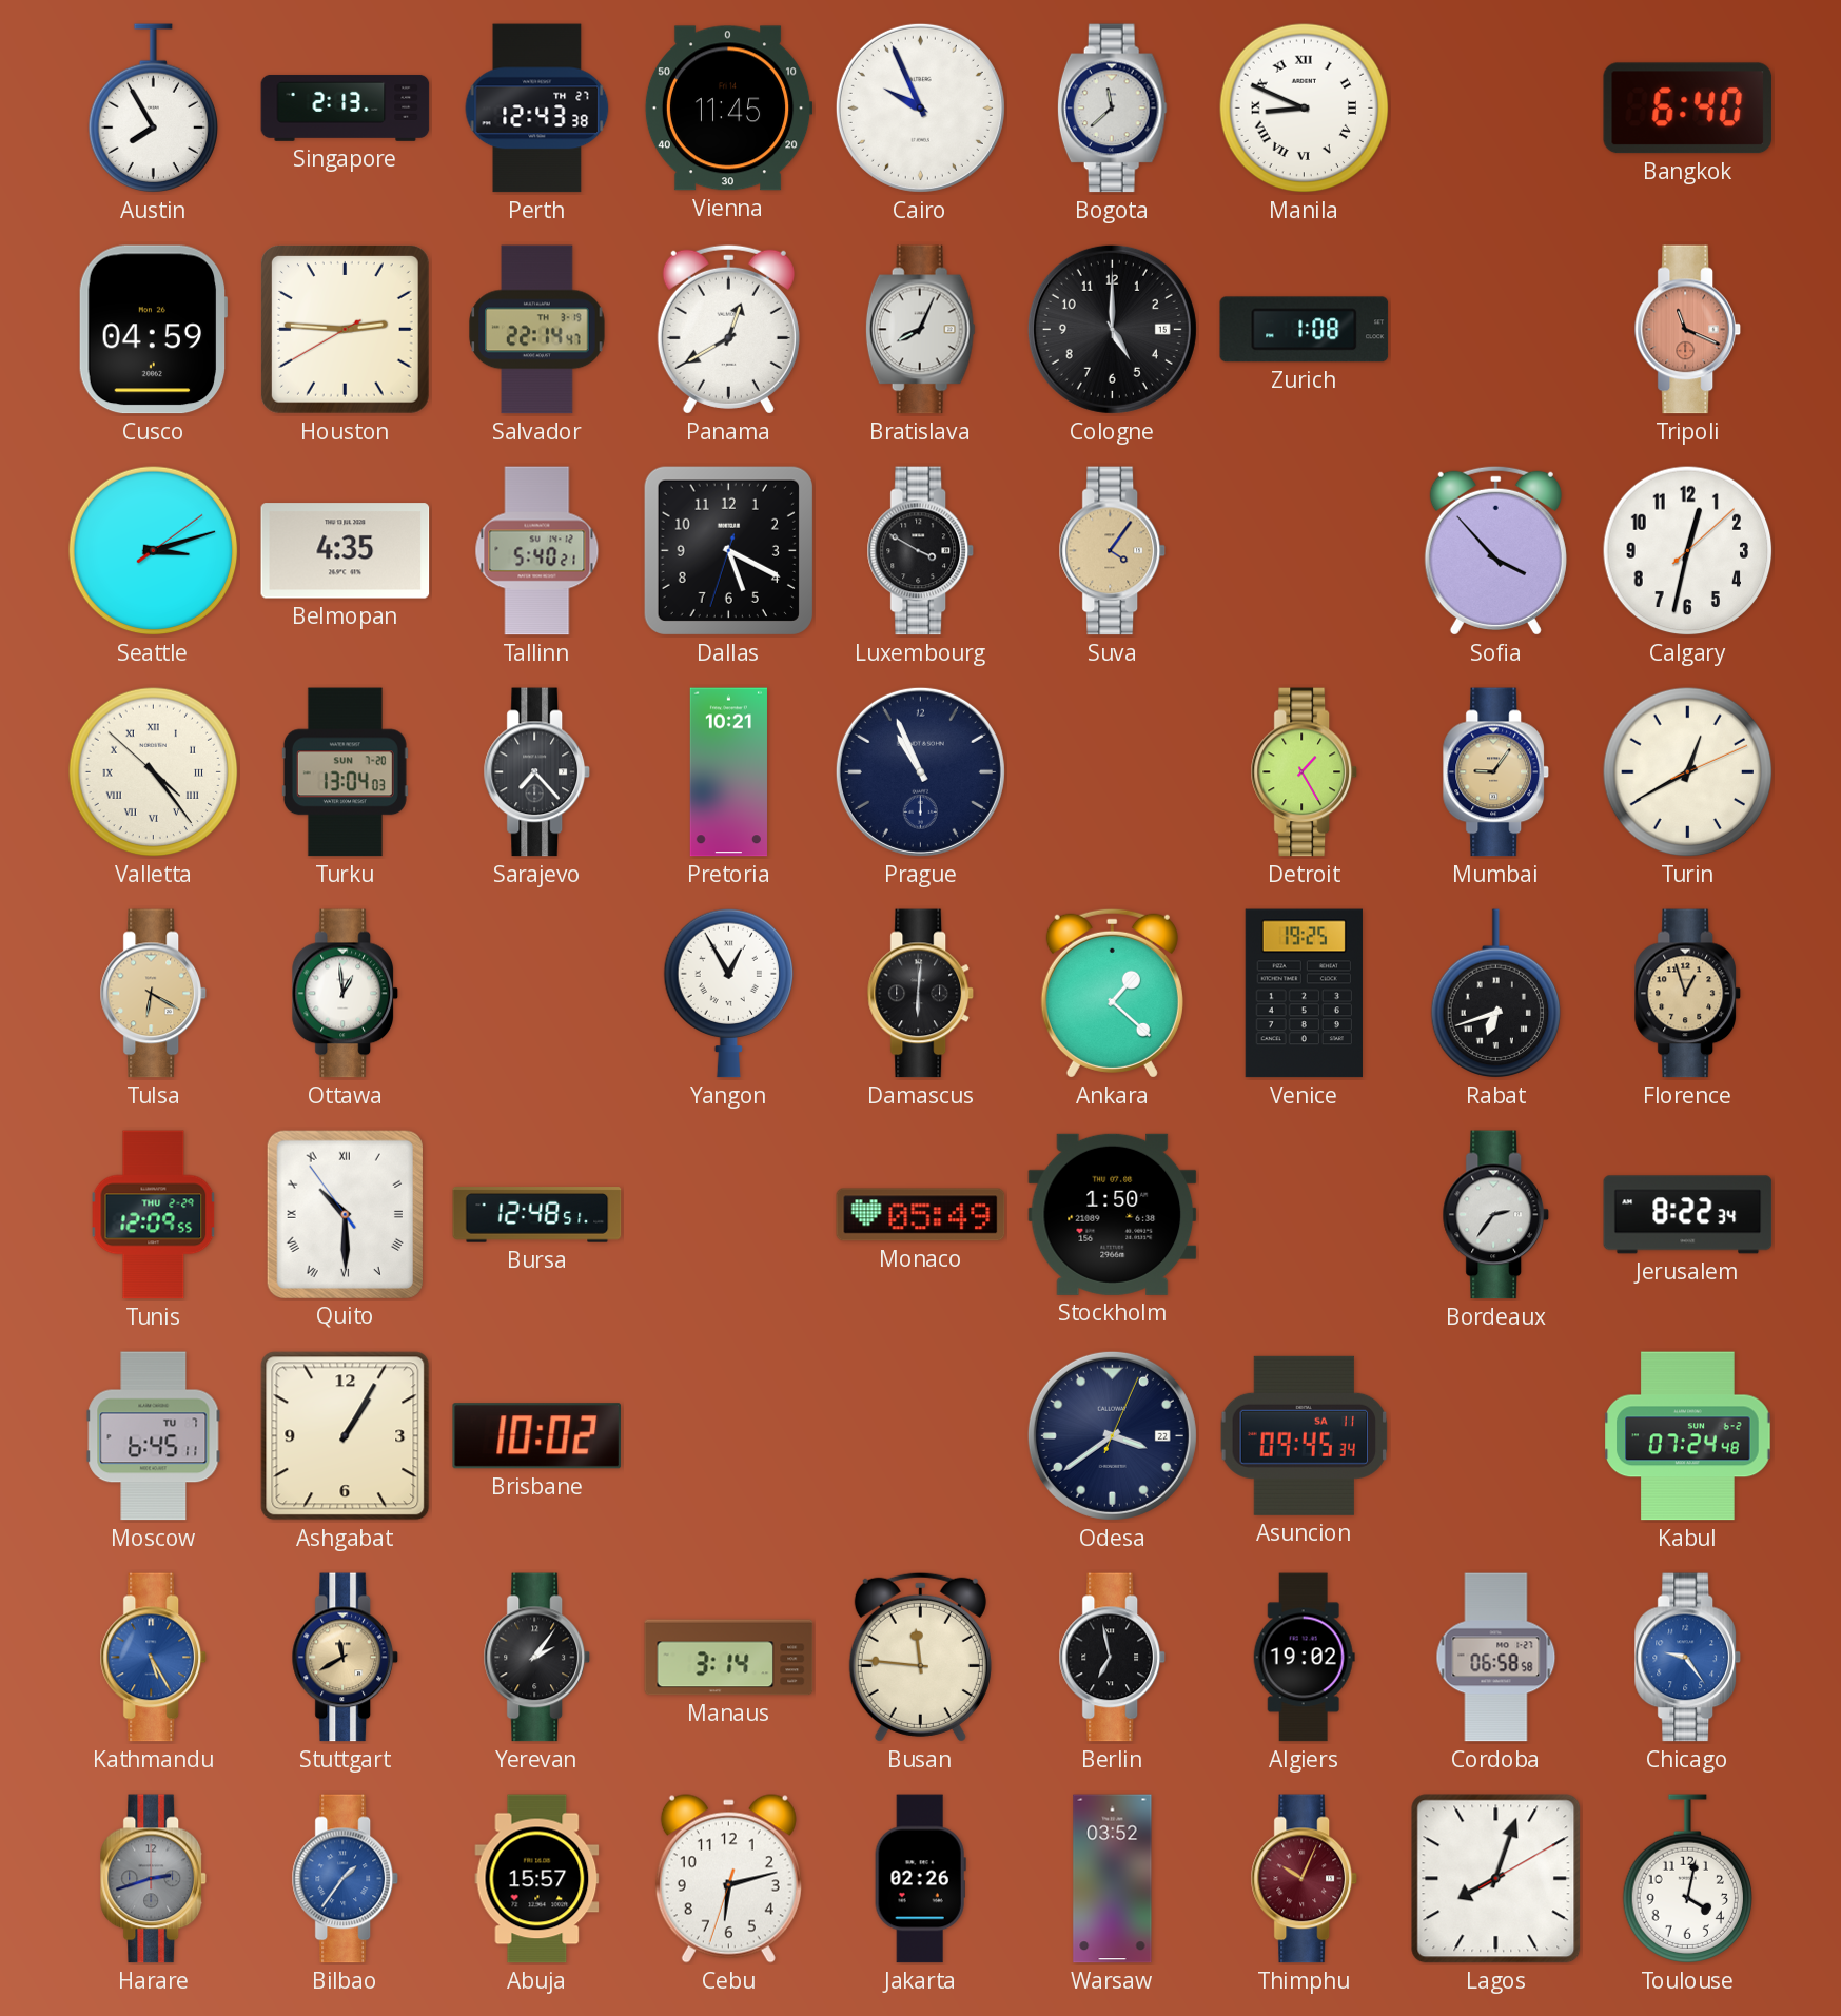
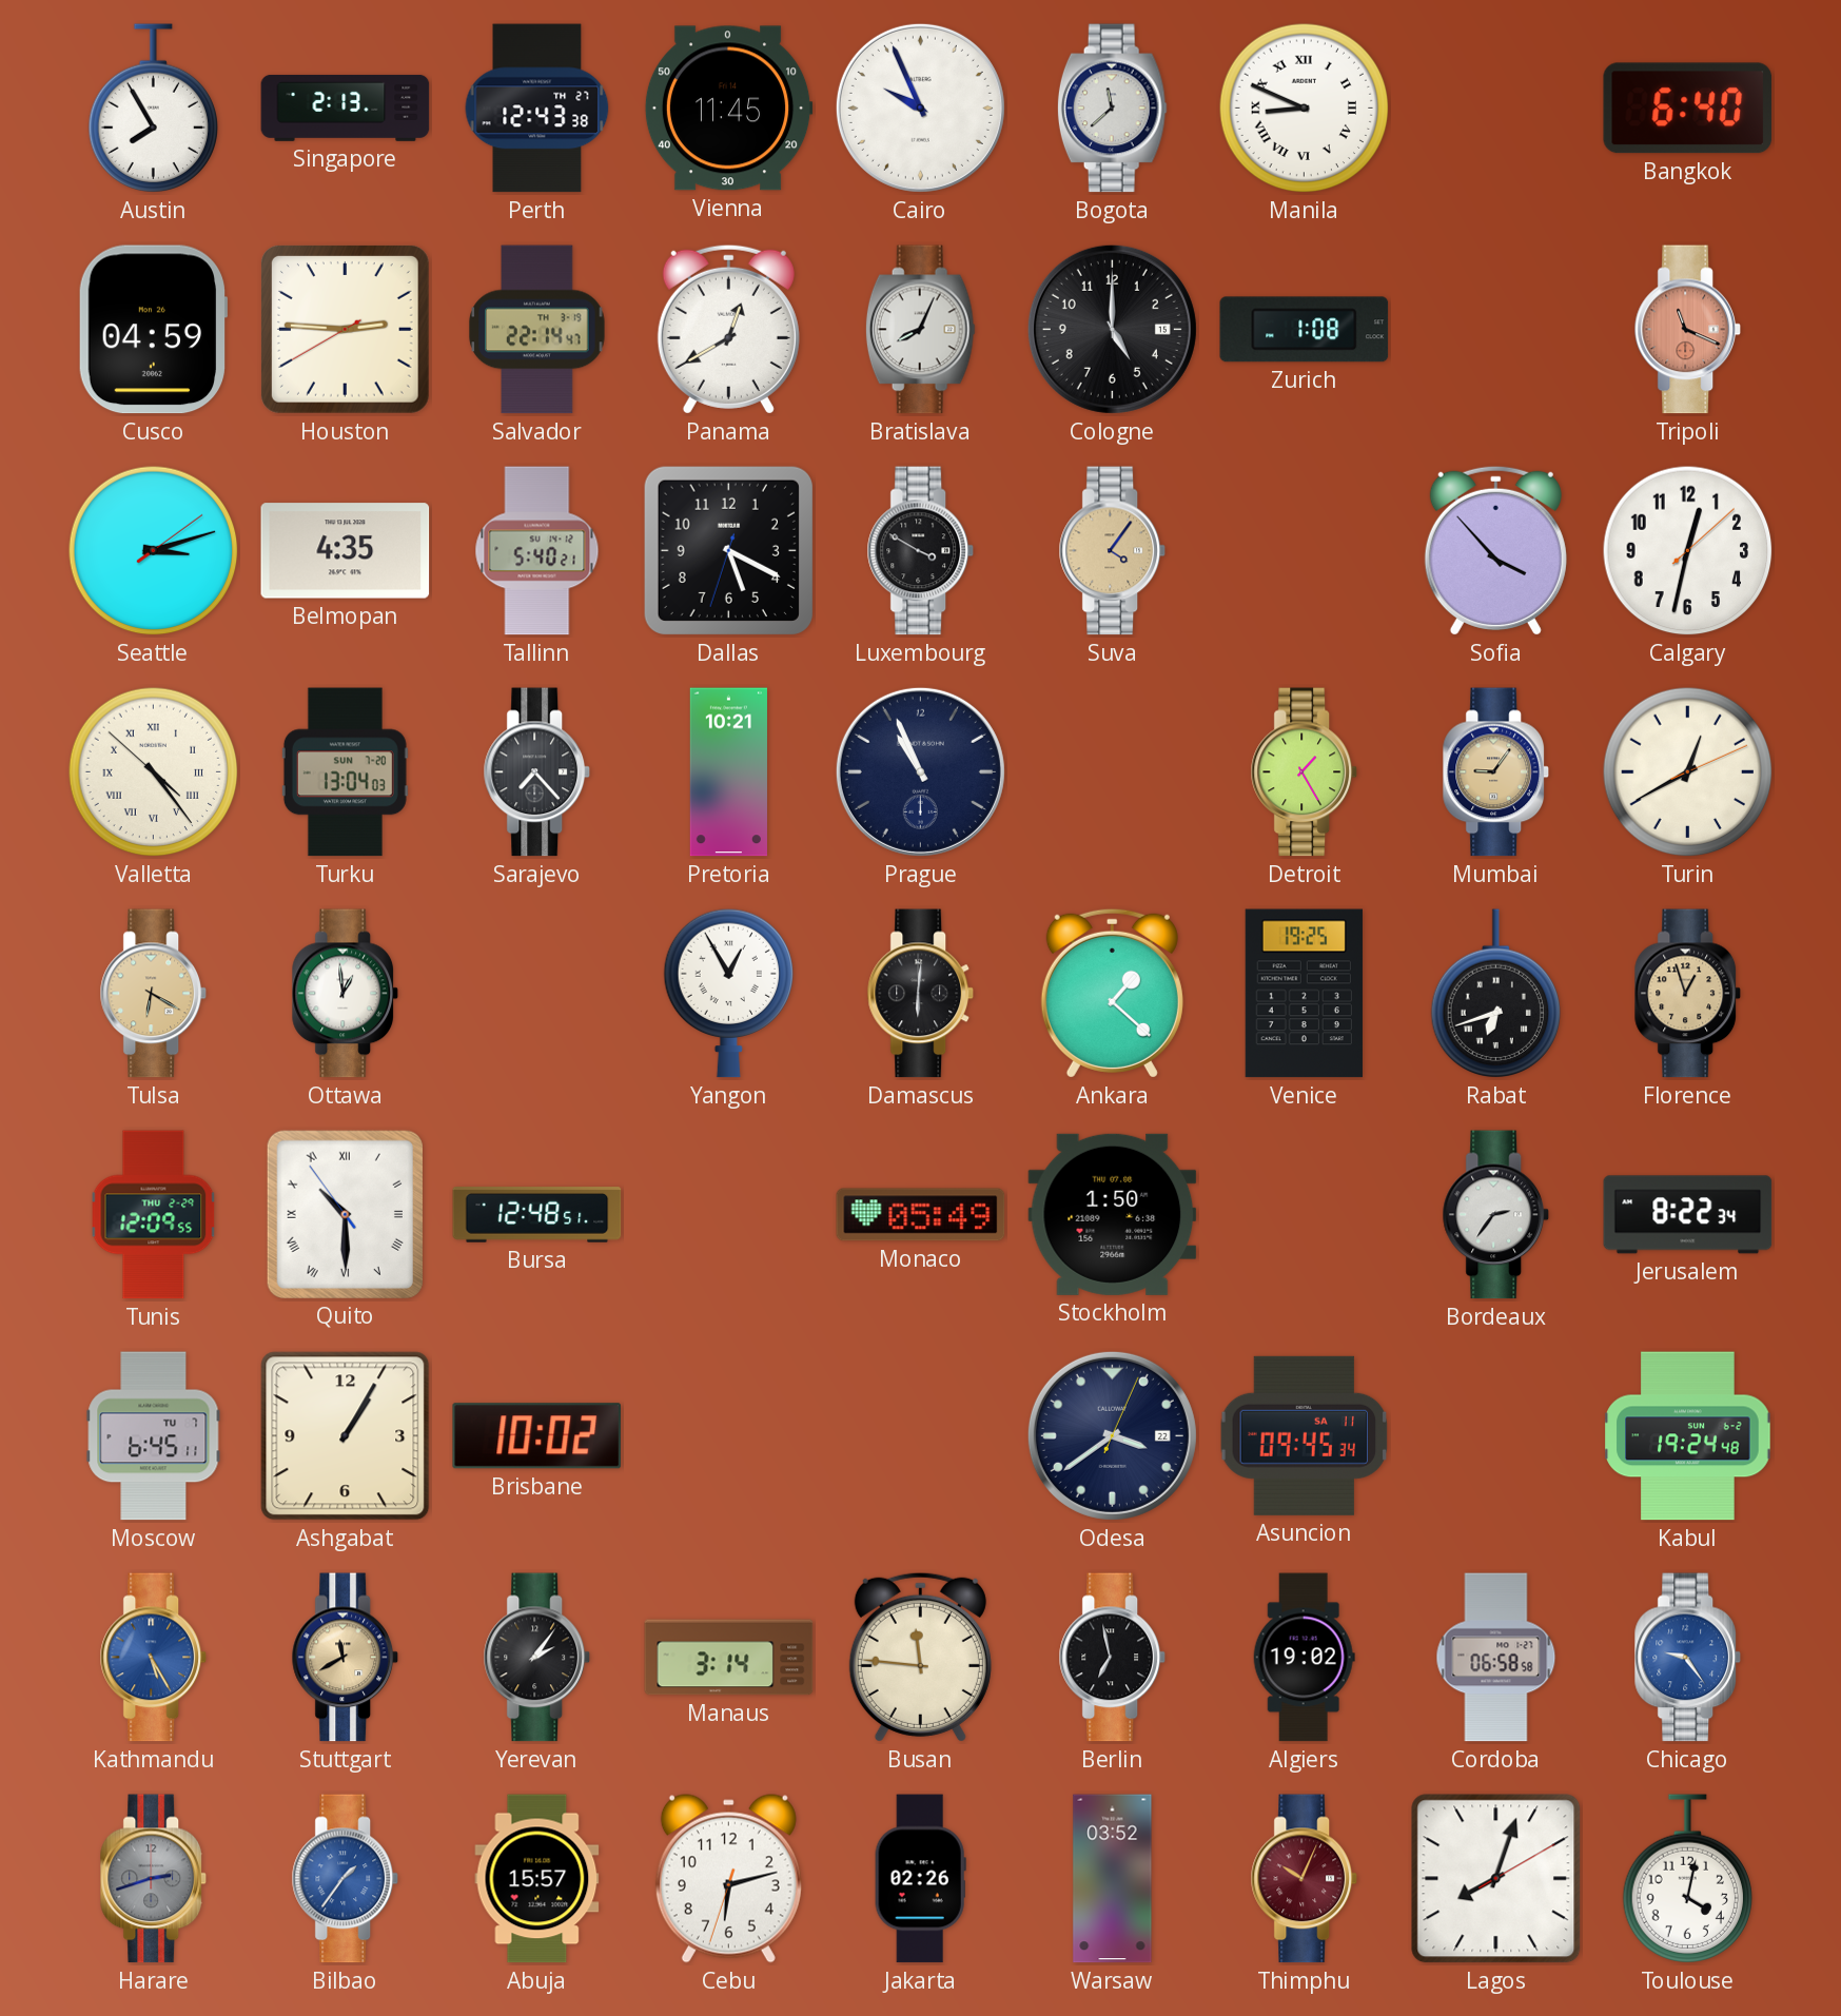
Kabul: 07:24 -> 19:24
